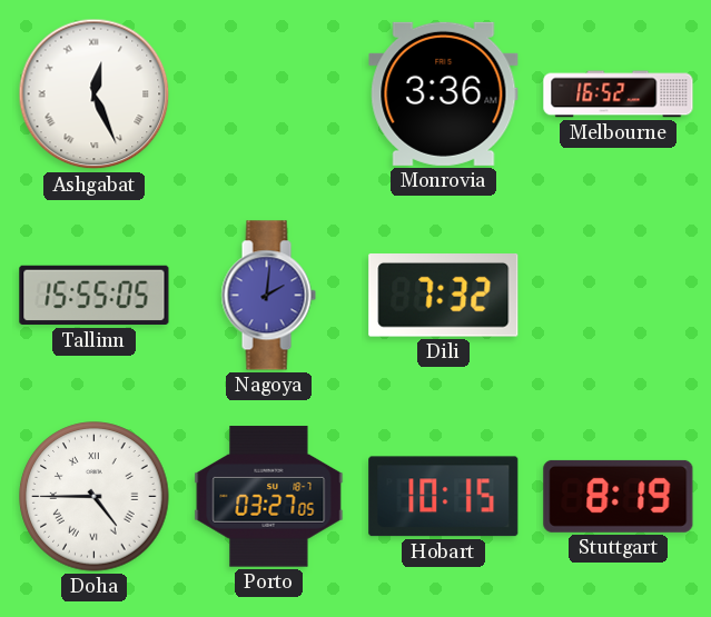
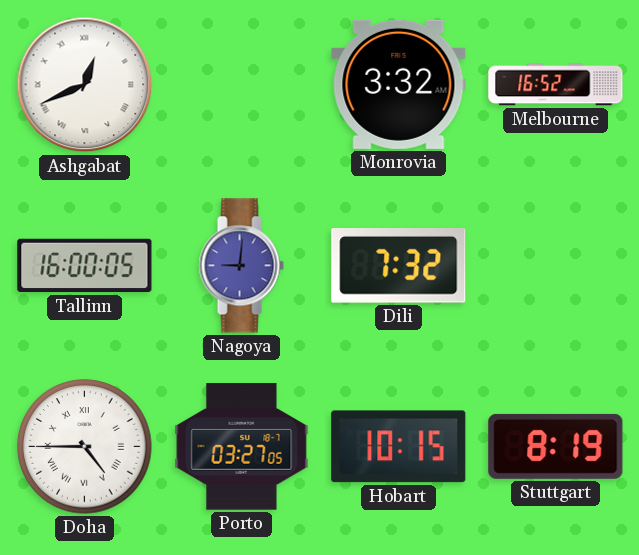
Ashgabat: 12:26 -> 12:41
Monrovia: 3:36 -> 3:32
Tallinn: 15:55 -> 16:00
Nagoya: 2:01 -> 9:01
